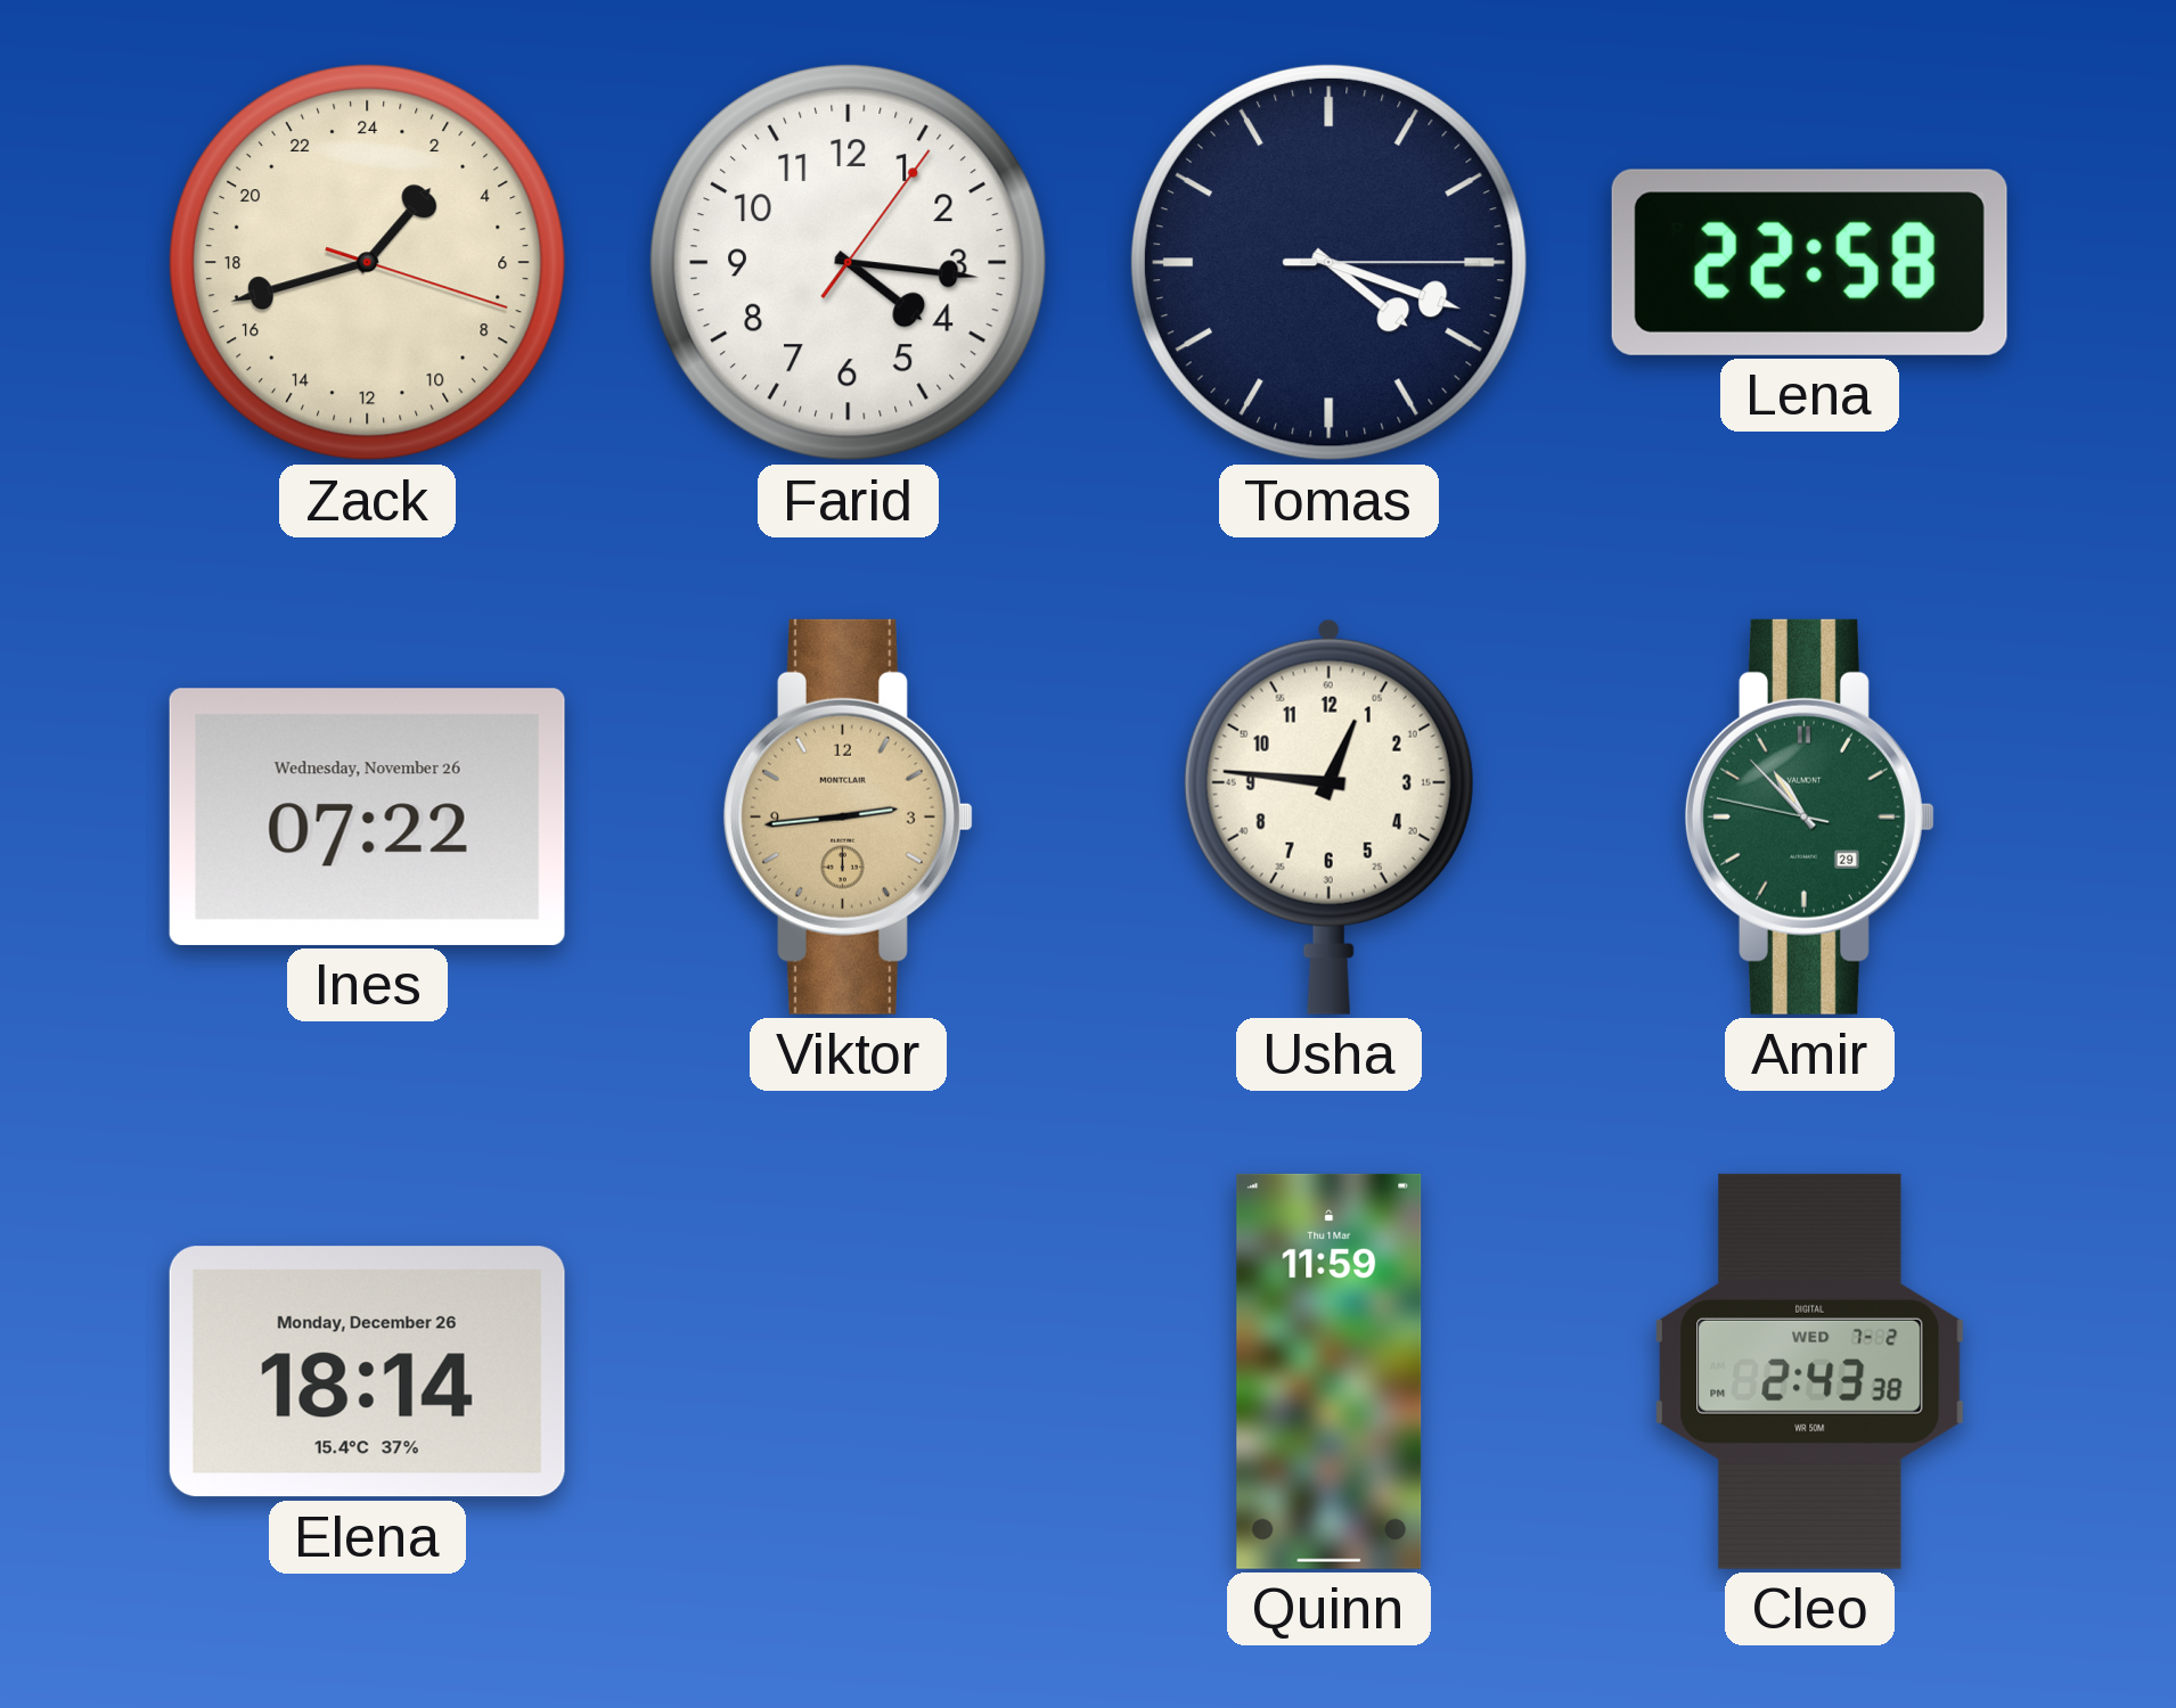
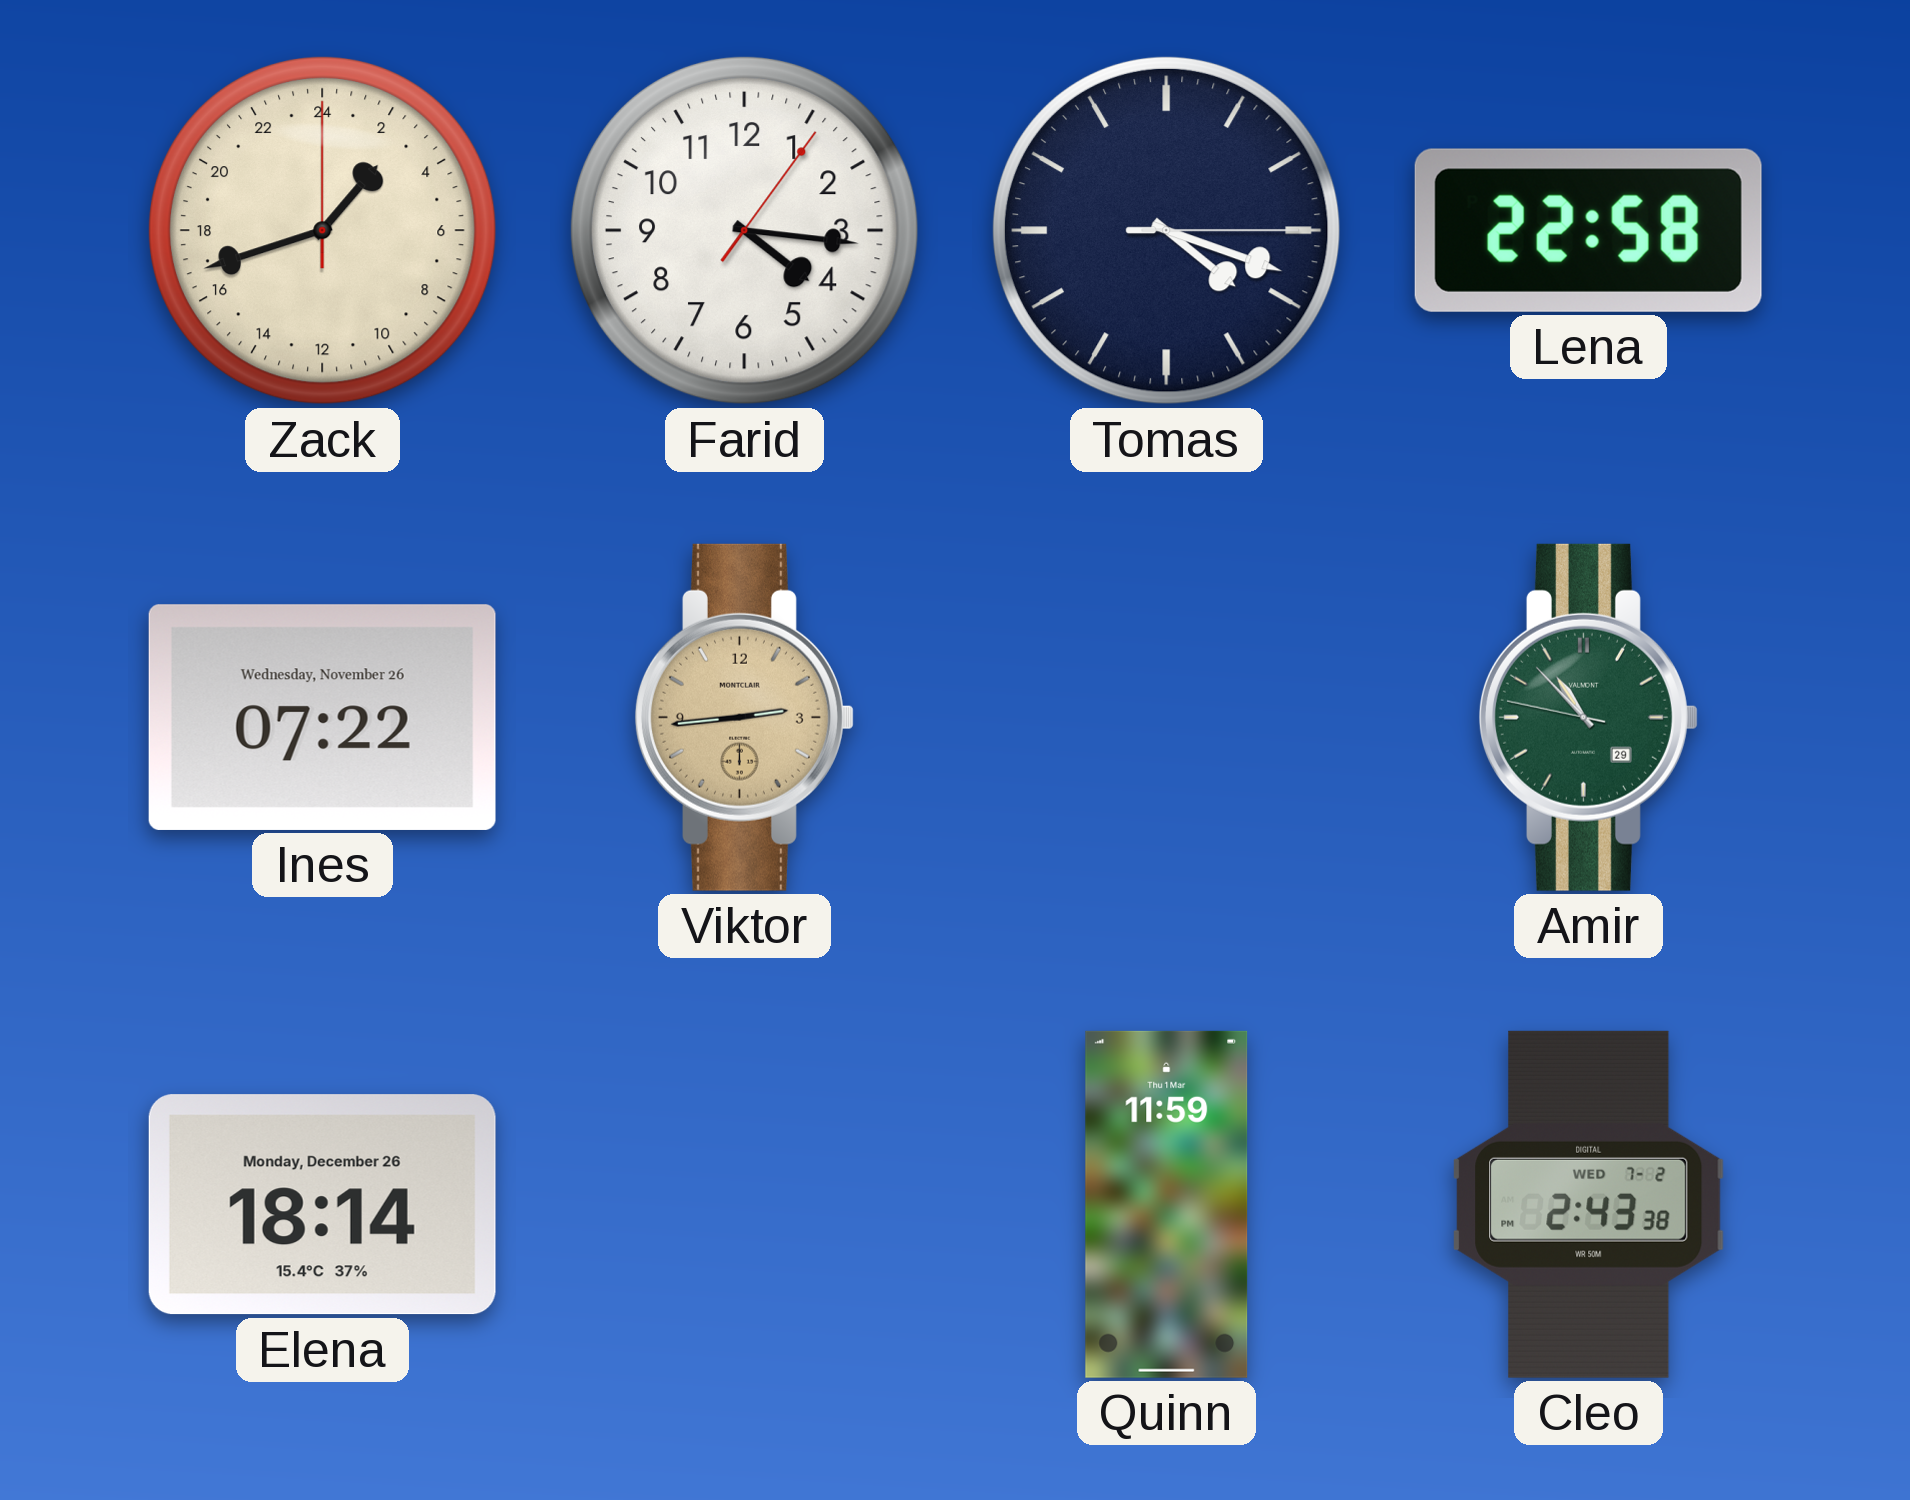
Zack: 2:42:18 -> 2:42:00
Usha: 12:46 -> none
